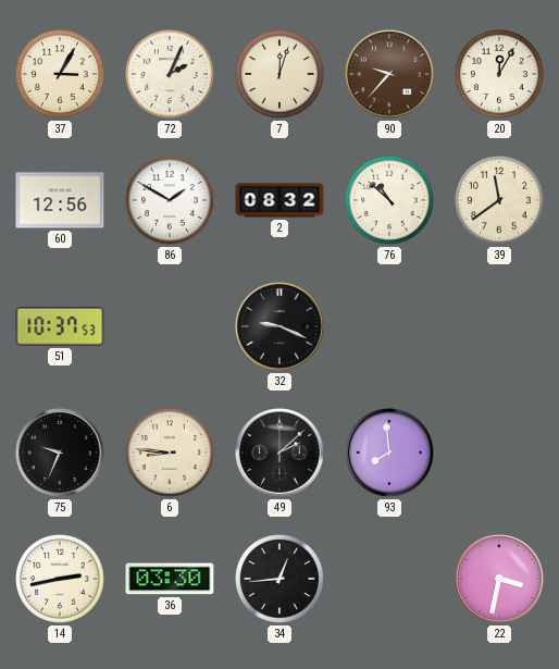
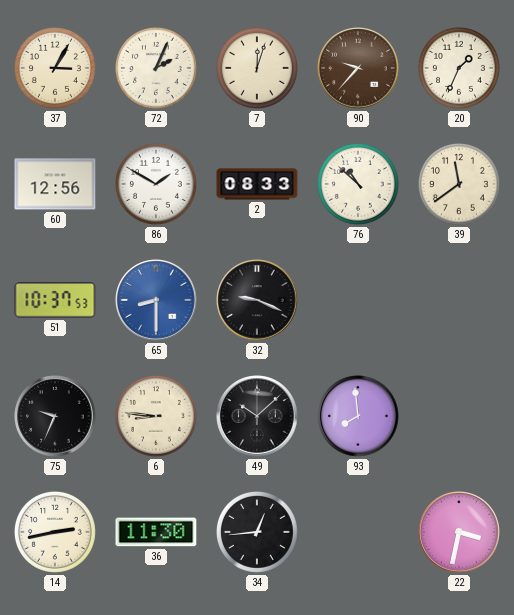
20: 12:05 -> 1:34
2: 08:32 -> 08:33
65: none -> 8:30
49: 2:08 -> 10:08
36: 03:30 -> 11:30
